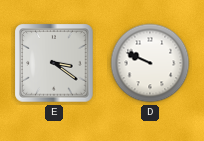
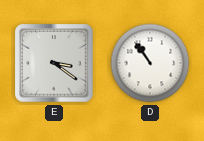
D: 9:49 -> 10:54
